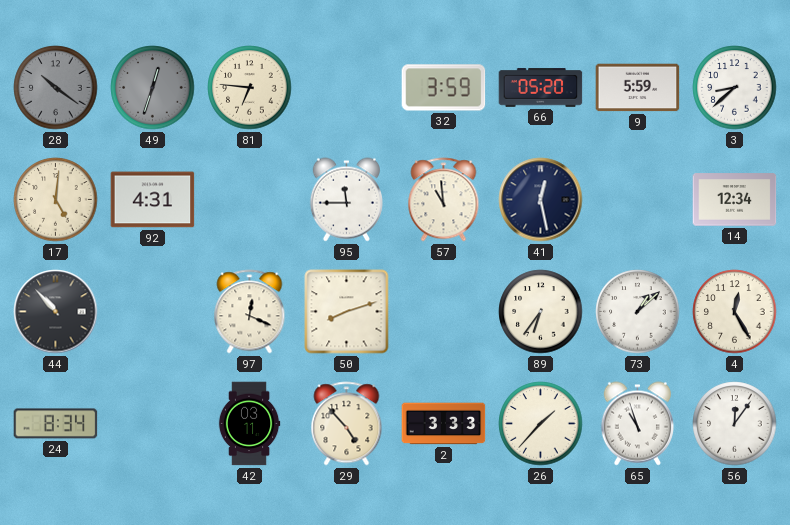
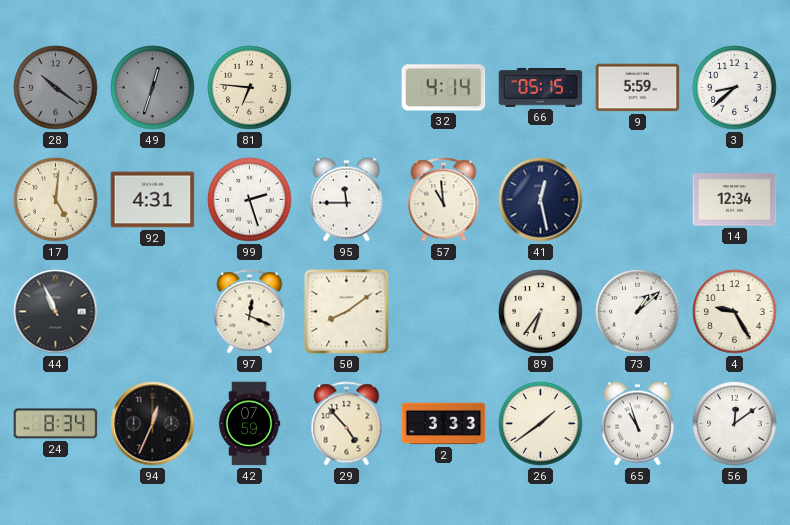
32: 3:59 -> 4:14
66: 05:20 -> 05:15
99: none -> 2:27
44: 10:53 -> 10:56
50: 8:12 -> 8:09
4: 12:25 -> 9:25
94: none -> 12:34
42: 03:11 -> 07:59
26: 1:37 -> 1:39
56: 12:06 -> 12:09
